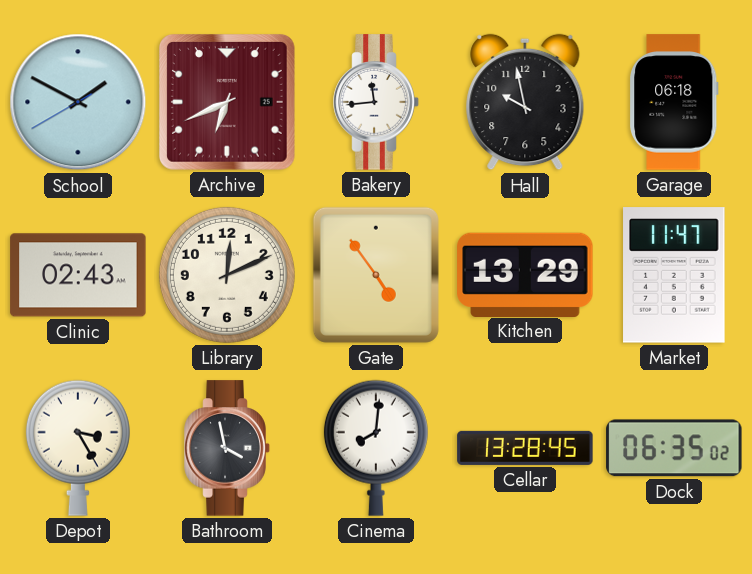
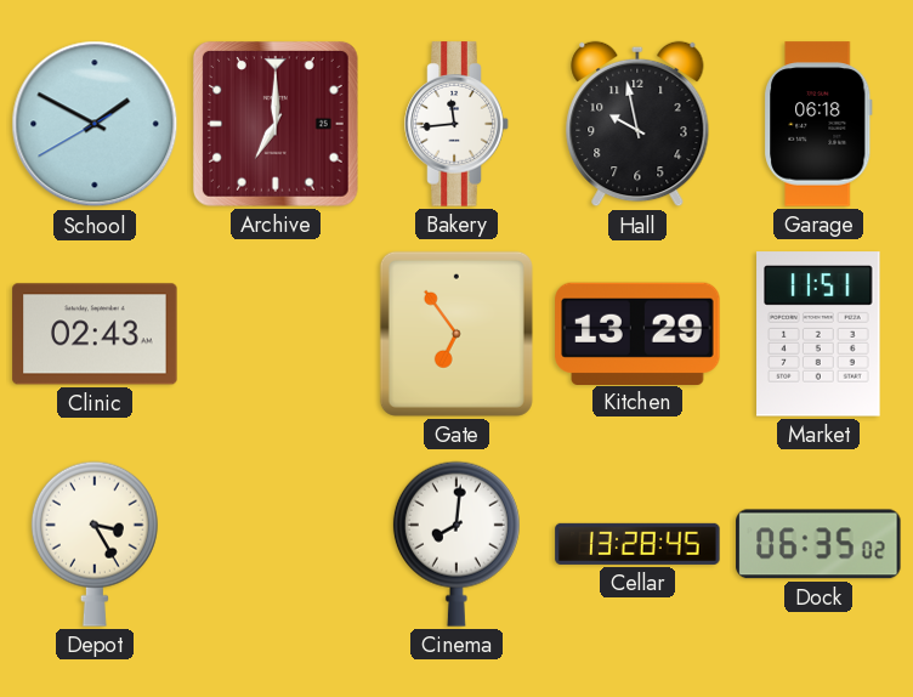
Archive: 6:41 -> 7:00
Library: 12:11 -> none
Gate: 4:54 -> 6:54
Market: 11:47 -> 11:51
Bathroom: 3:58 -> none
